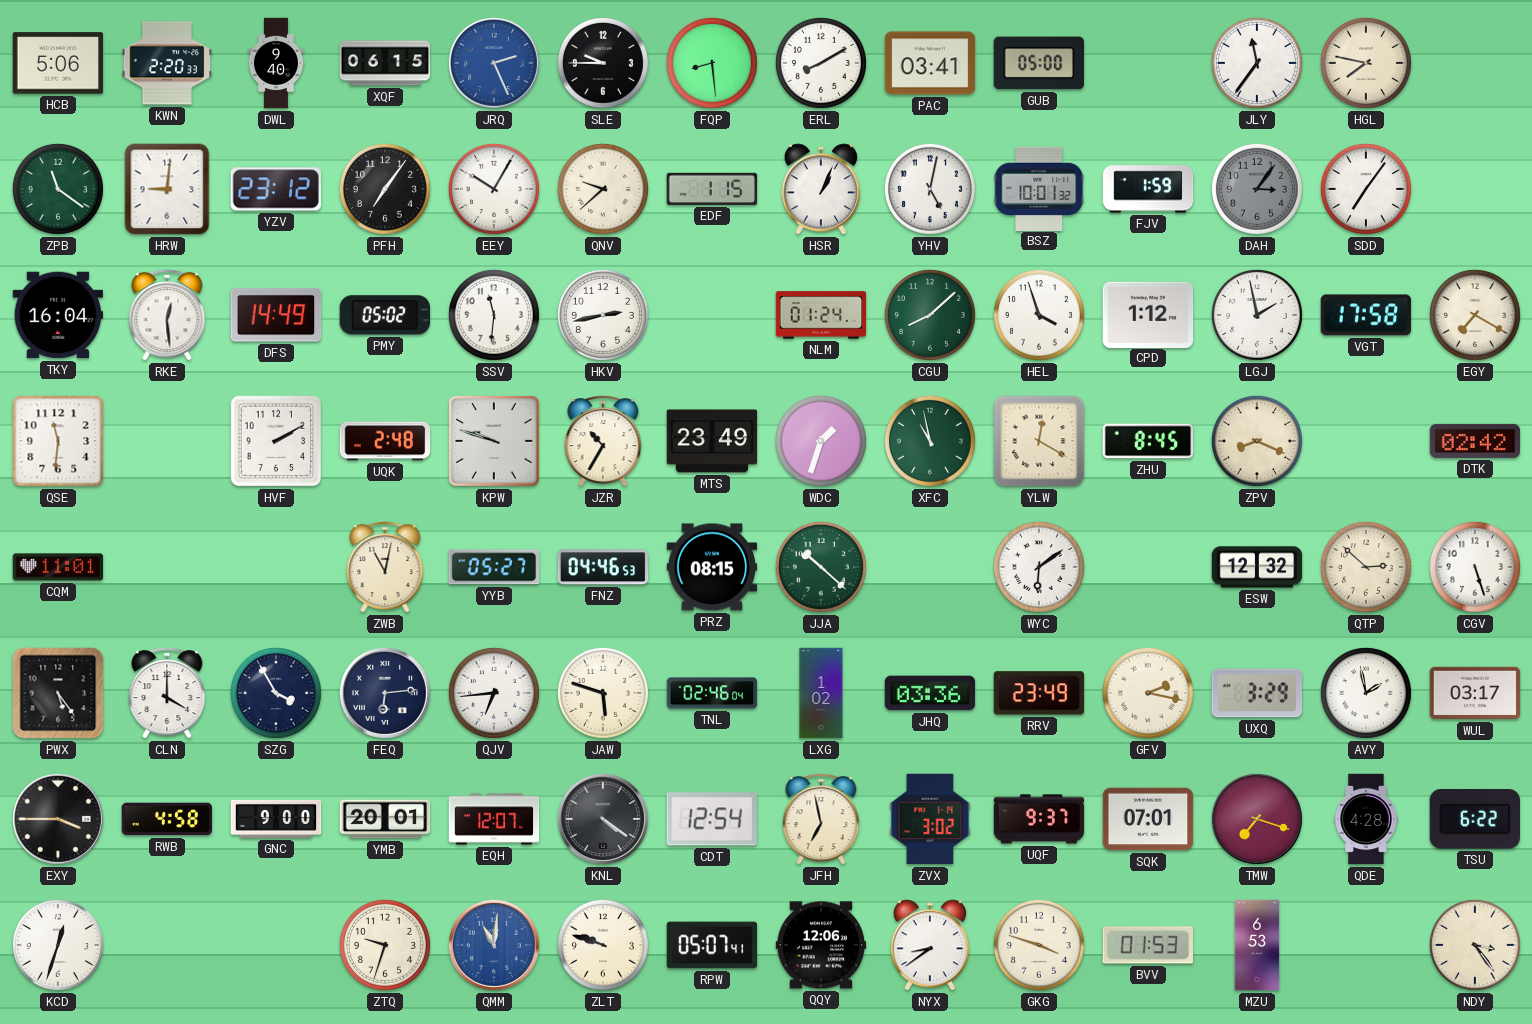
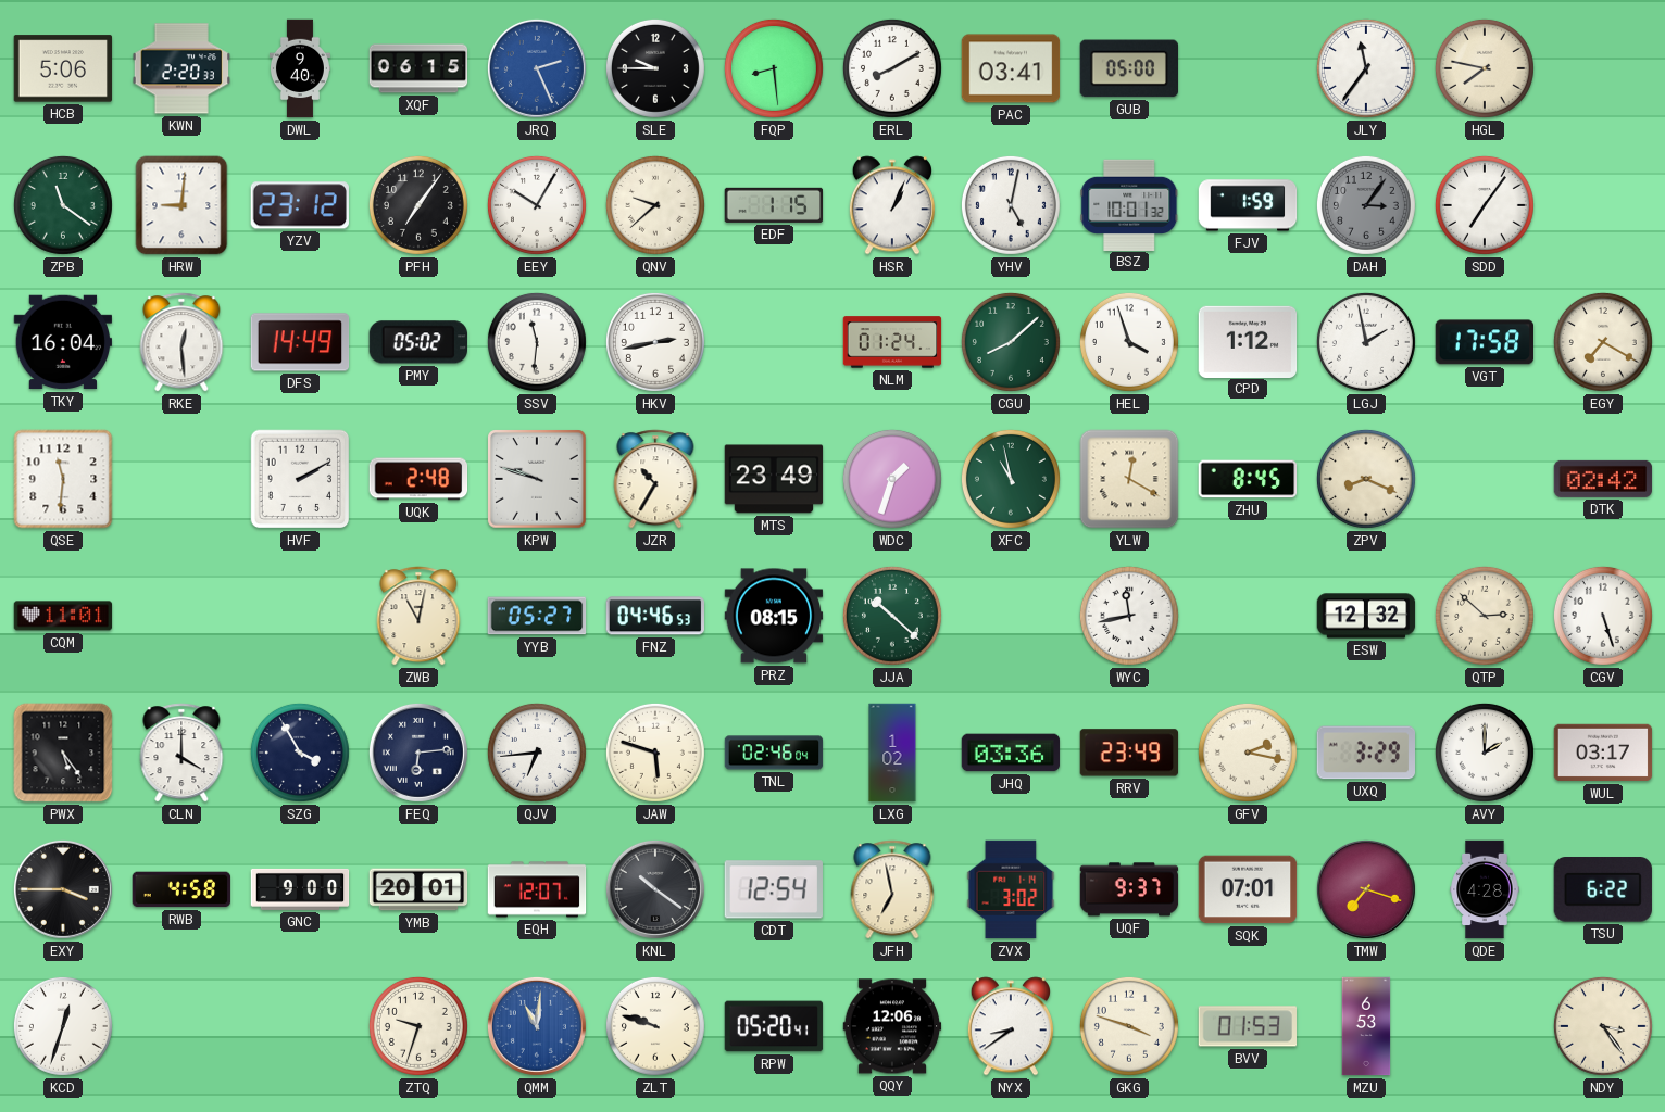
WYC: 6:09 -> 11:43
AVY: 1:58 -> 2:00
KNL: 4:21 -> 10:21
RPW: 05:07 -> 05:20
